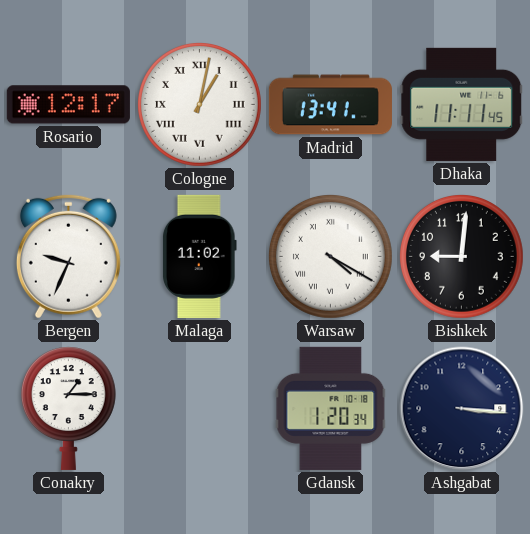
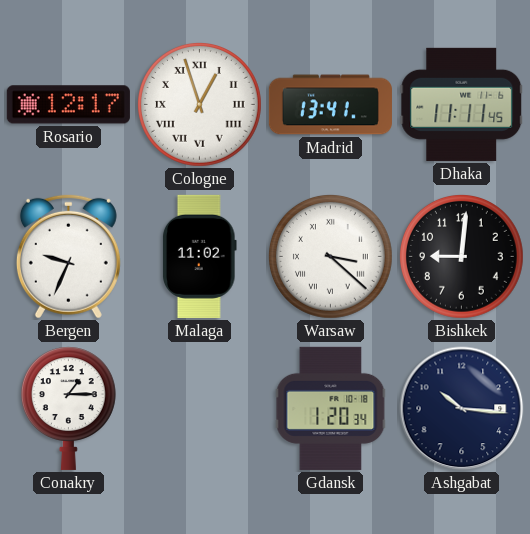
Cologne: 1:02 -> 12:57
Warsaw: 4:20 -> 3:22
Ashgabat: 3:16 -> 10:16
